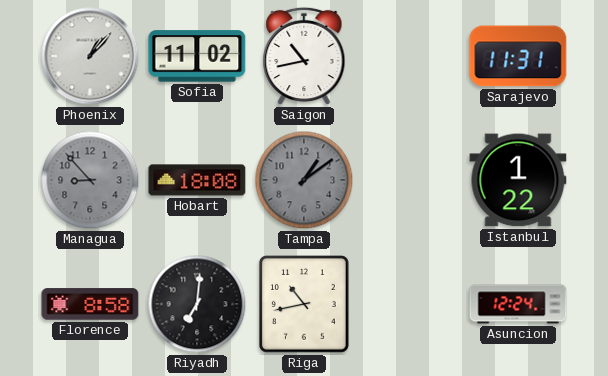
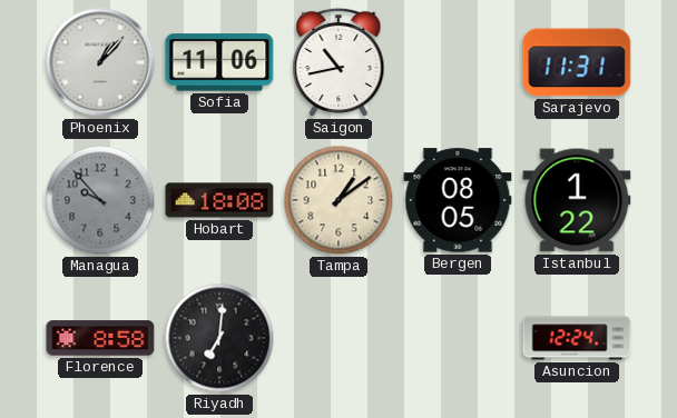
Sofia: 11:02 -> 11:06
Managua: 8:53 -> 9:53
Tampa dial: grey -> cream
Bergen: none -> 08:05
Riga: 10:43 -> none
